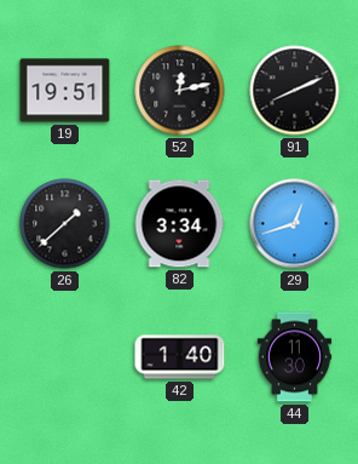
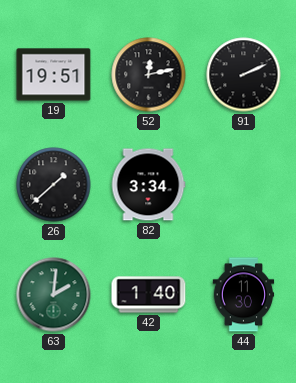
91: 8:11 -> 2:11
29: 12:42 -> none
63: none -> 2:01
